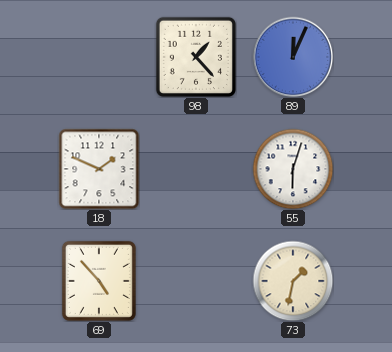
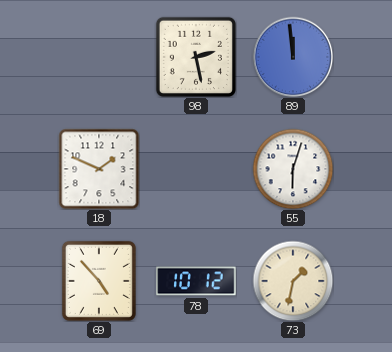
98: 1:23 -> 2:28
89: 12:04 -> 11:59
78: none -> 10:12
